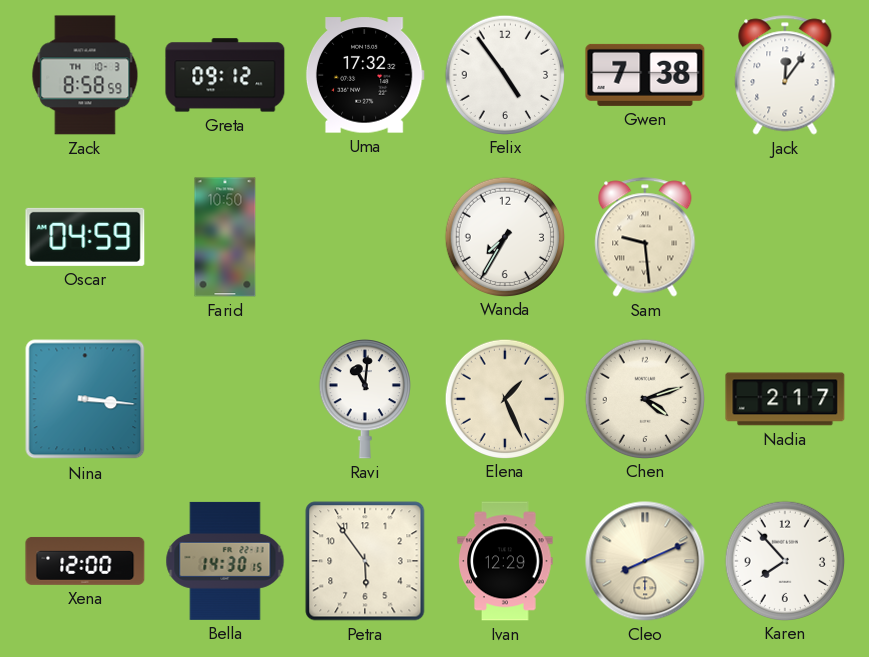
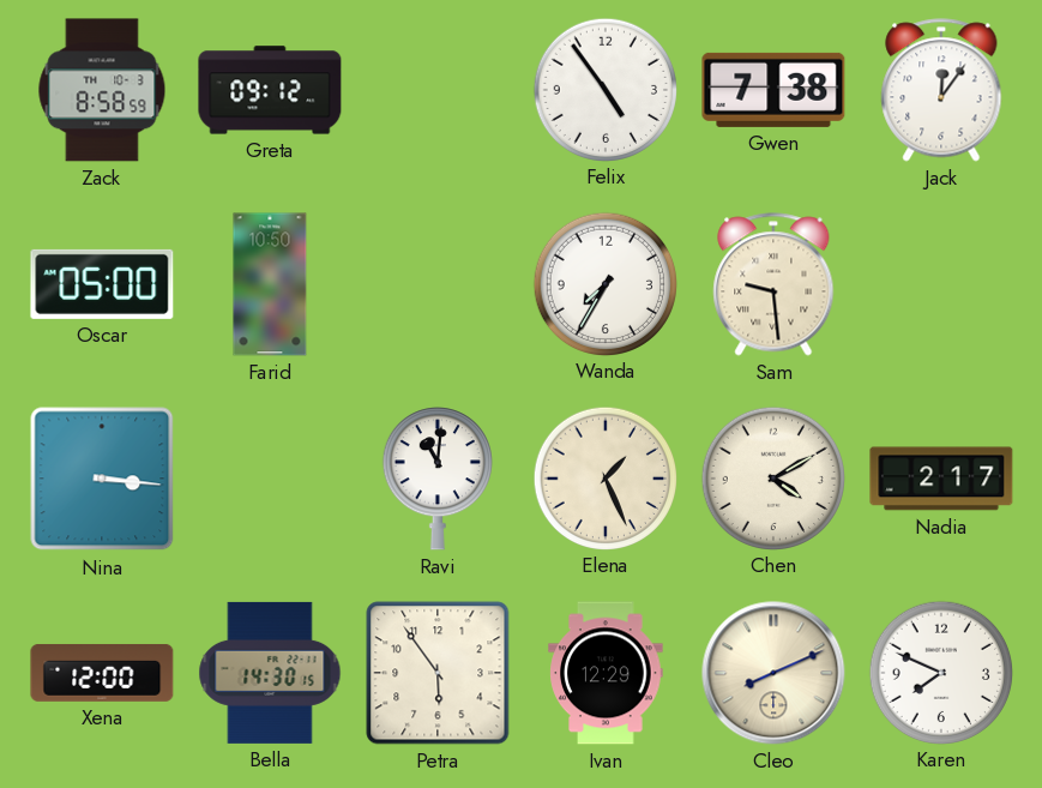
Uma: 17:32 -> none
Oscar: 04:59 -> 05:00
Chen: 4:12 -> 4:10
Karen: 7:53 -> 7:49
